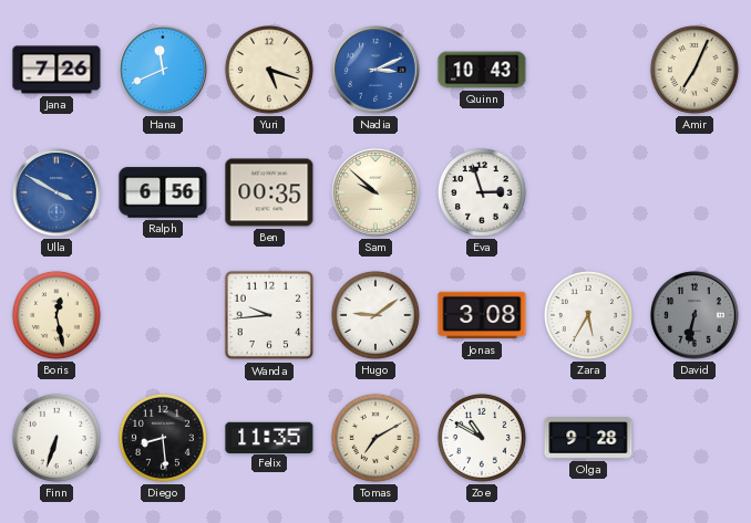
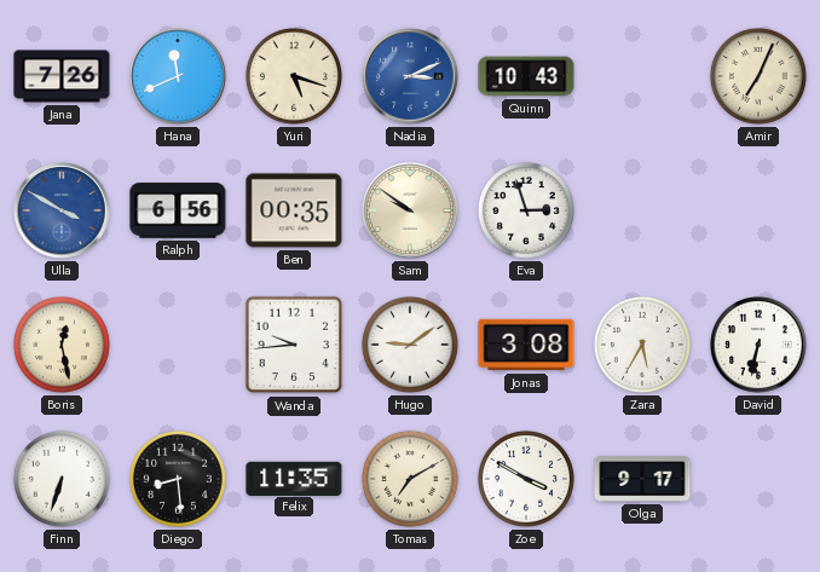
Sam: 9:52 -> 9:51
David dial: grey -> white
Zoe: 10:50 -> 3:50
Olga: 9:28 -> 9:17
